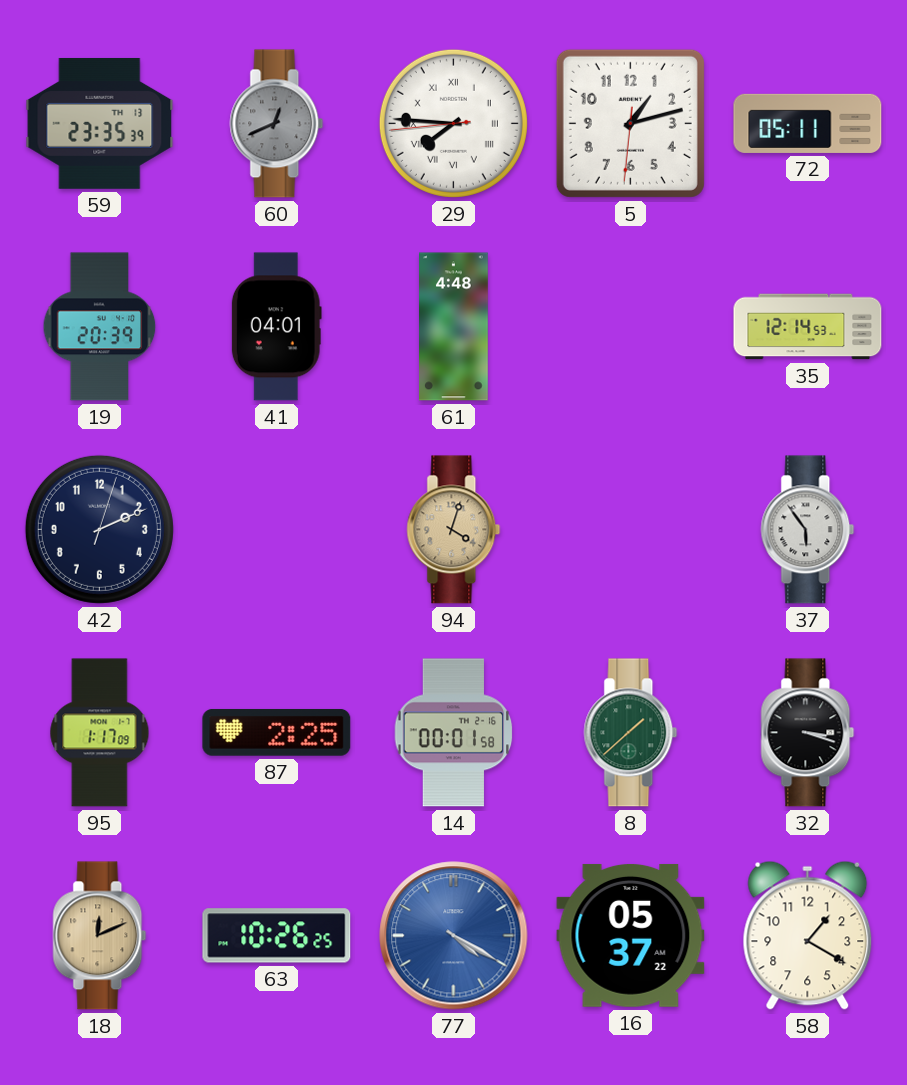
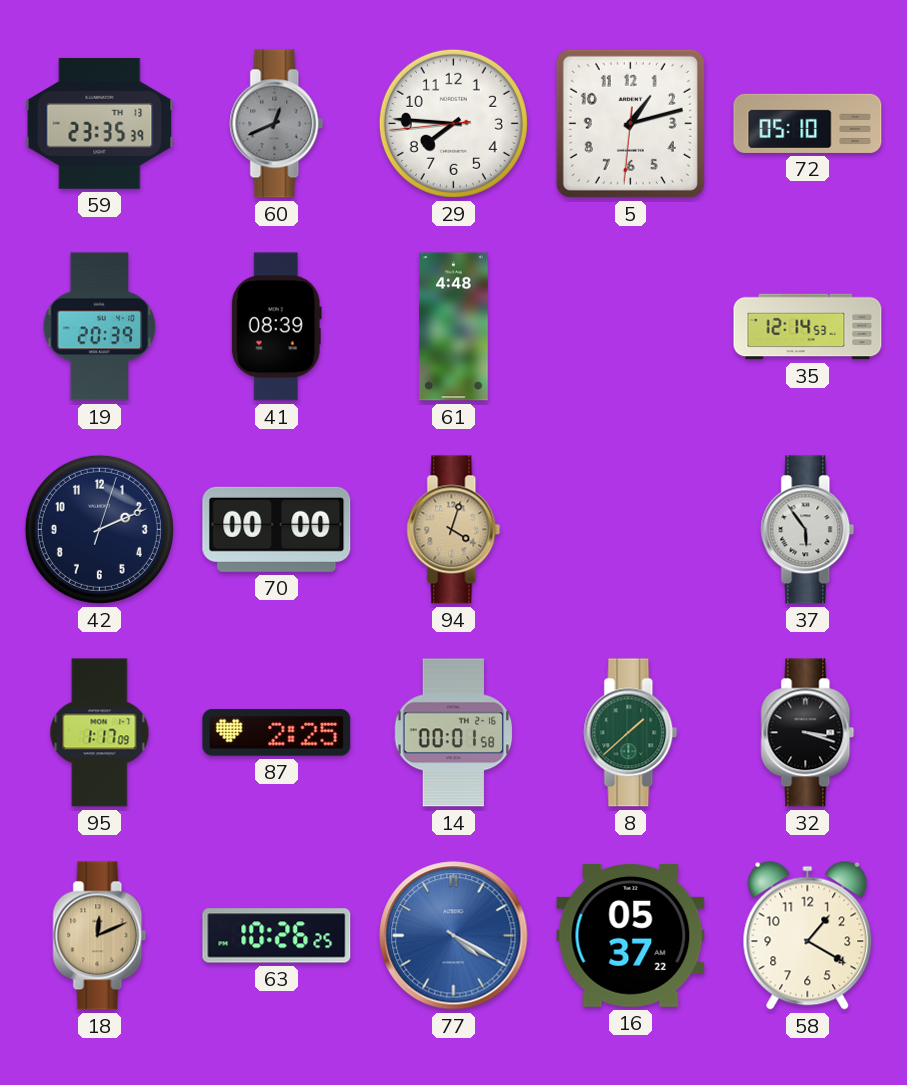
29 numerals: Roman -> Arabic
72: 05:11 -> 05:10
41: 04:01 -> 08:39
70: none -> 00:00
